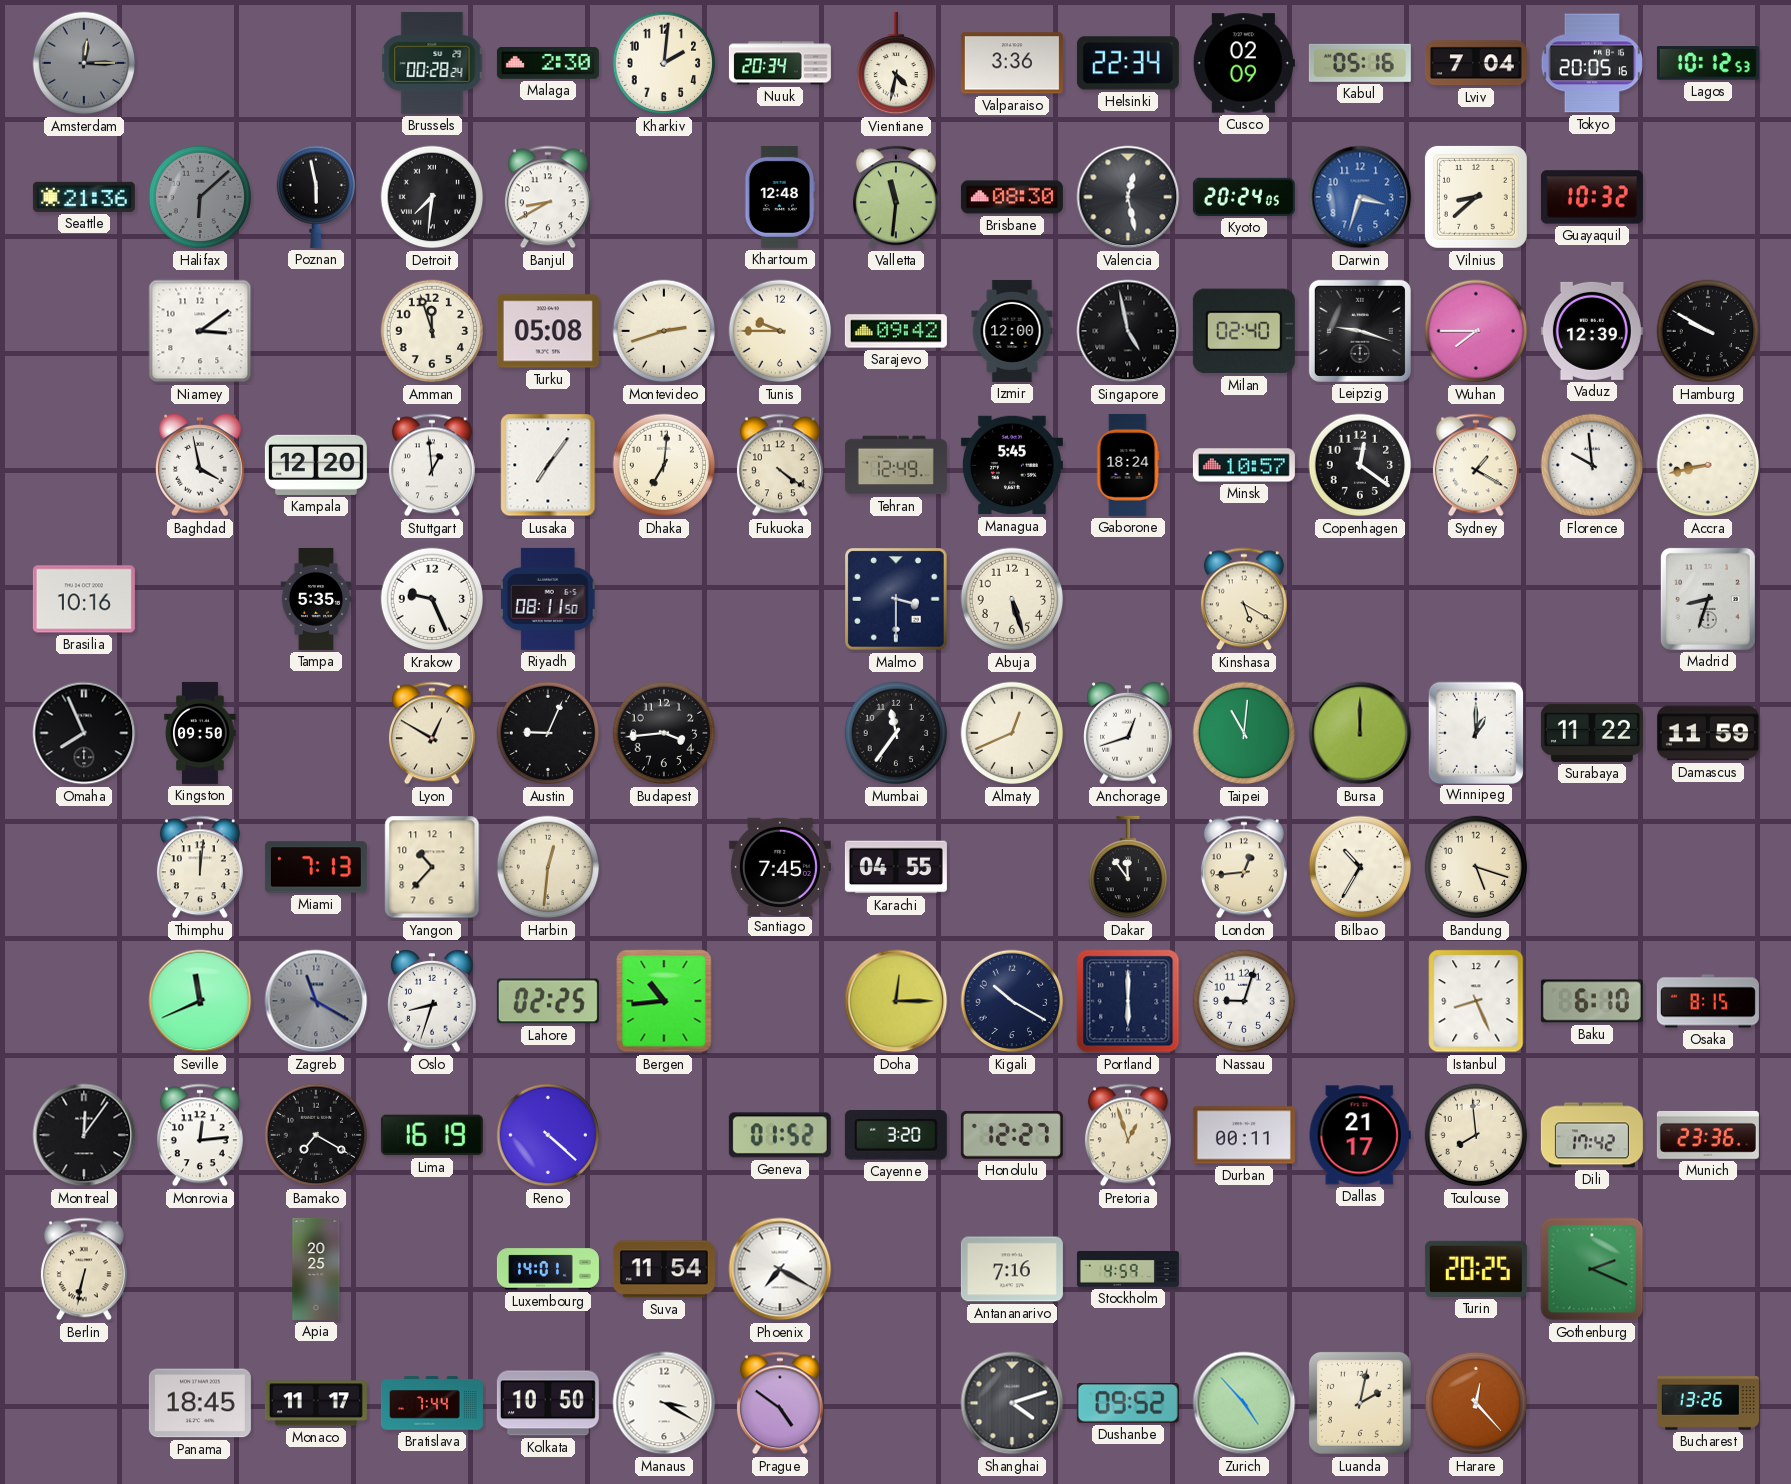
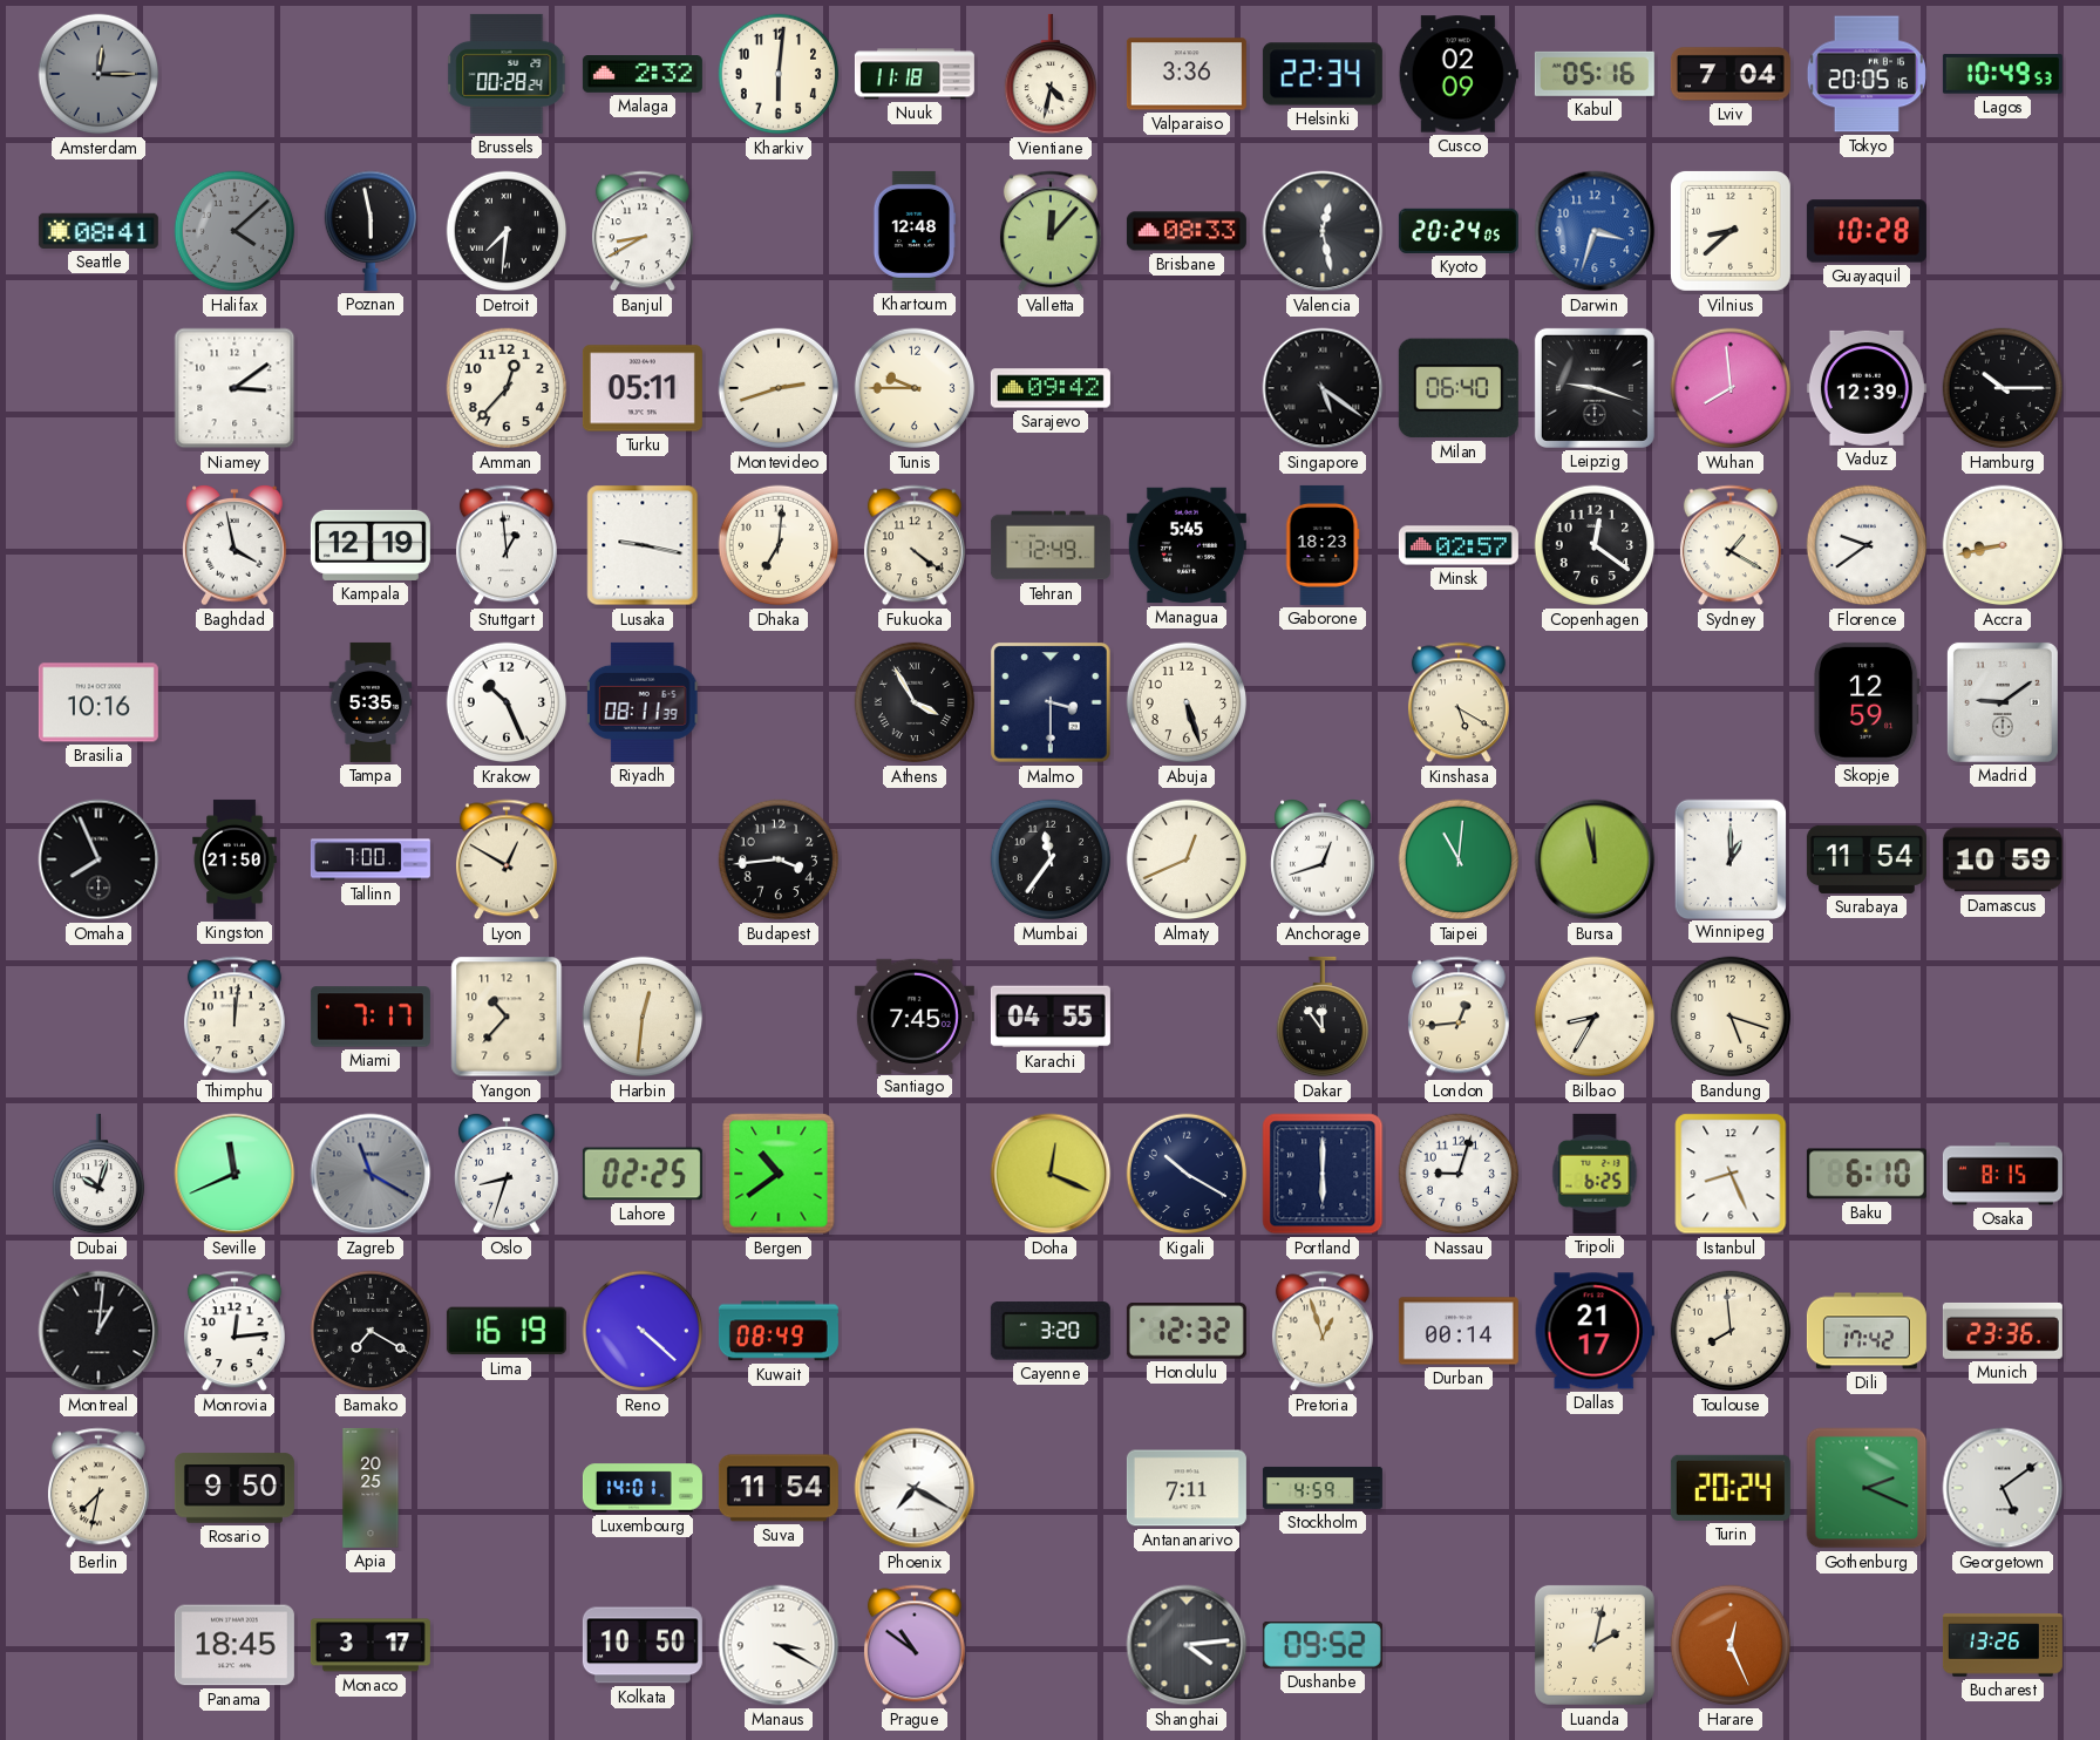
Malaga: 2:30 -> 2:32
Kharkiv: 2:01 -> 6:01
Nuuk: 20:34 -> 11:18
Lagos: 10:12 -> 10:49
Seattle: 21:36 -> 08:41
Halifax: 6:08 -> 4:08
Valletta: 11:31 -> 12:07
Brisbane: 08:30 -> 08:33
Guayaquil: 10:32 -> 10:28
Amman: 11:57 -> 12:37
Turku: 05:08 -> 05:11
Izmir: 12:00 -> none
Singapore: 4:58 -> 5:21
Milan: 02:40 -> 06:40
Wuhan: 7:45 -> 7:59
Hamburg: 9:50 -> 10:15
Kampala: 12:20 -> 12:19
Lusaka: 7:06 -> 9:17
Gaborone: 18:24 -> 18:23
Minsk: 10:57 -> 02:57
Florence: 9:59 -> 9:39
Krakow: 9:26 -> 10:26
Riyadh: 08:11:50 -> 08:11:39
Athens: none -> 3:55
Skopje: none -> 12:59
Madrid: 8:33 -> 9:09
Kingston: 09:50 -> 21:50
Tallinn: none -> 7:00
Austin: 9:04 -> none
Bursa: 12:00 -> 11:58
Surabaya: 11:22 -> 11:54
Damascus: 11:59 -> 10:59
Miami: 7:13 -> 7:17
Bilbao: 10:35 -> 8:35
Dubai: none -> 10:03
Bergen: 10:44 -> 10:39
Doha: 12:15 -> 12:19
Tripoli: none -> 6:25
Montreal: 12:06 -> 1:01
Kuwait: none -> 08:49
Geneva: 01:52 -> none
Honolulu: 12:27 -> 12:32
Durban: 00:11 -> 00:14
Berlin: 6:32 -> 7:32
Rosario: none -> 9:50
Antananarivo: 7:16 -> 7:11
Turin: 20:25 -> 20:24
Georgetown: none -> 5:09
Monaco: 11:17 -> 3:17
Bratislava: 7:44 -> none
Prague: 4:51 -> 10:51
Shanghai: 4:12 -> 4:14
Zurich: 4:53 -> none
Harare: 12:23 -> 12:26
